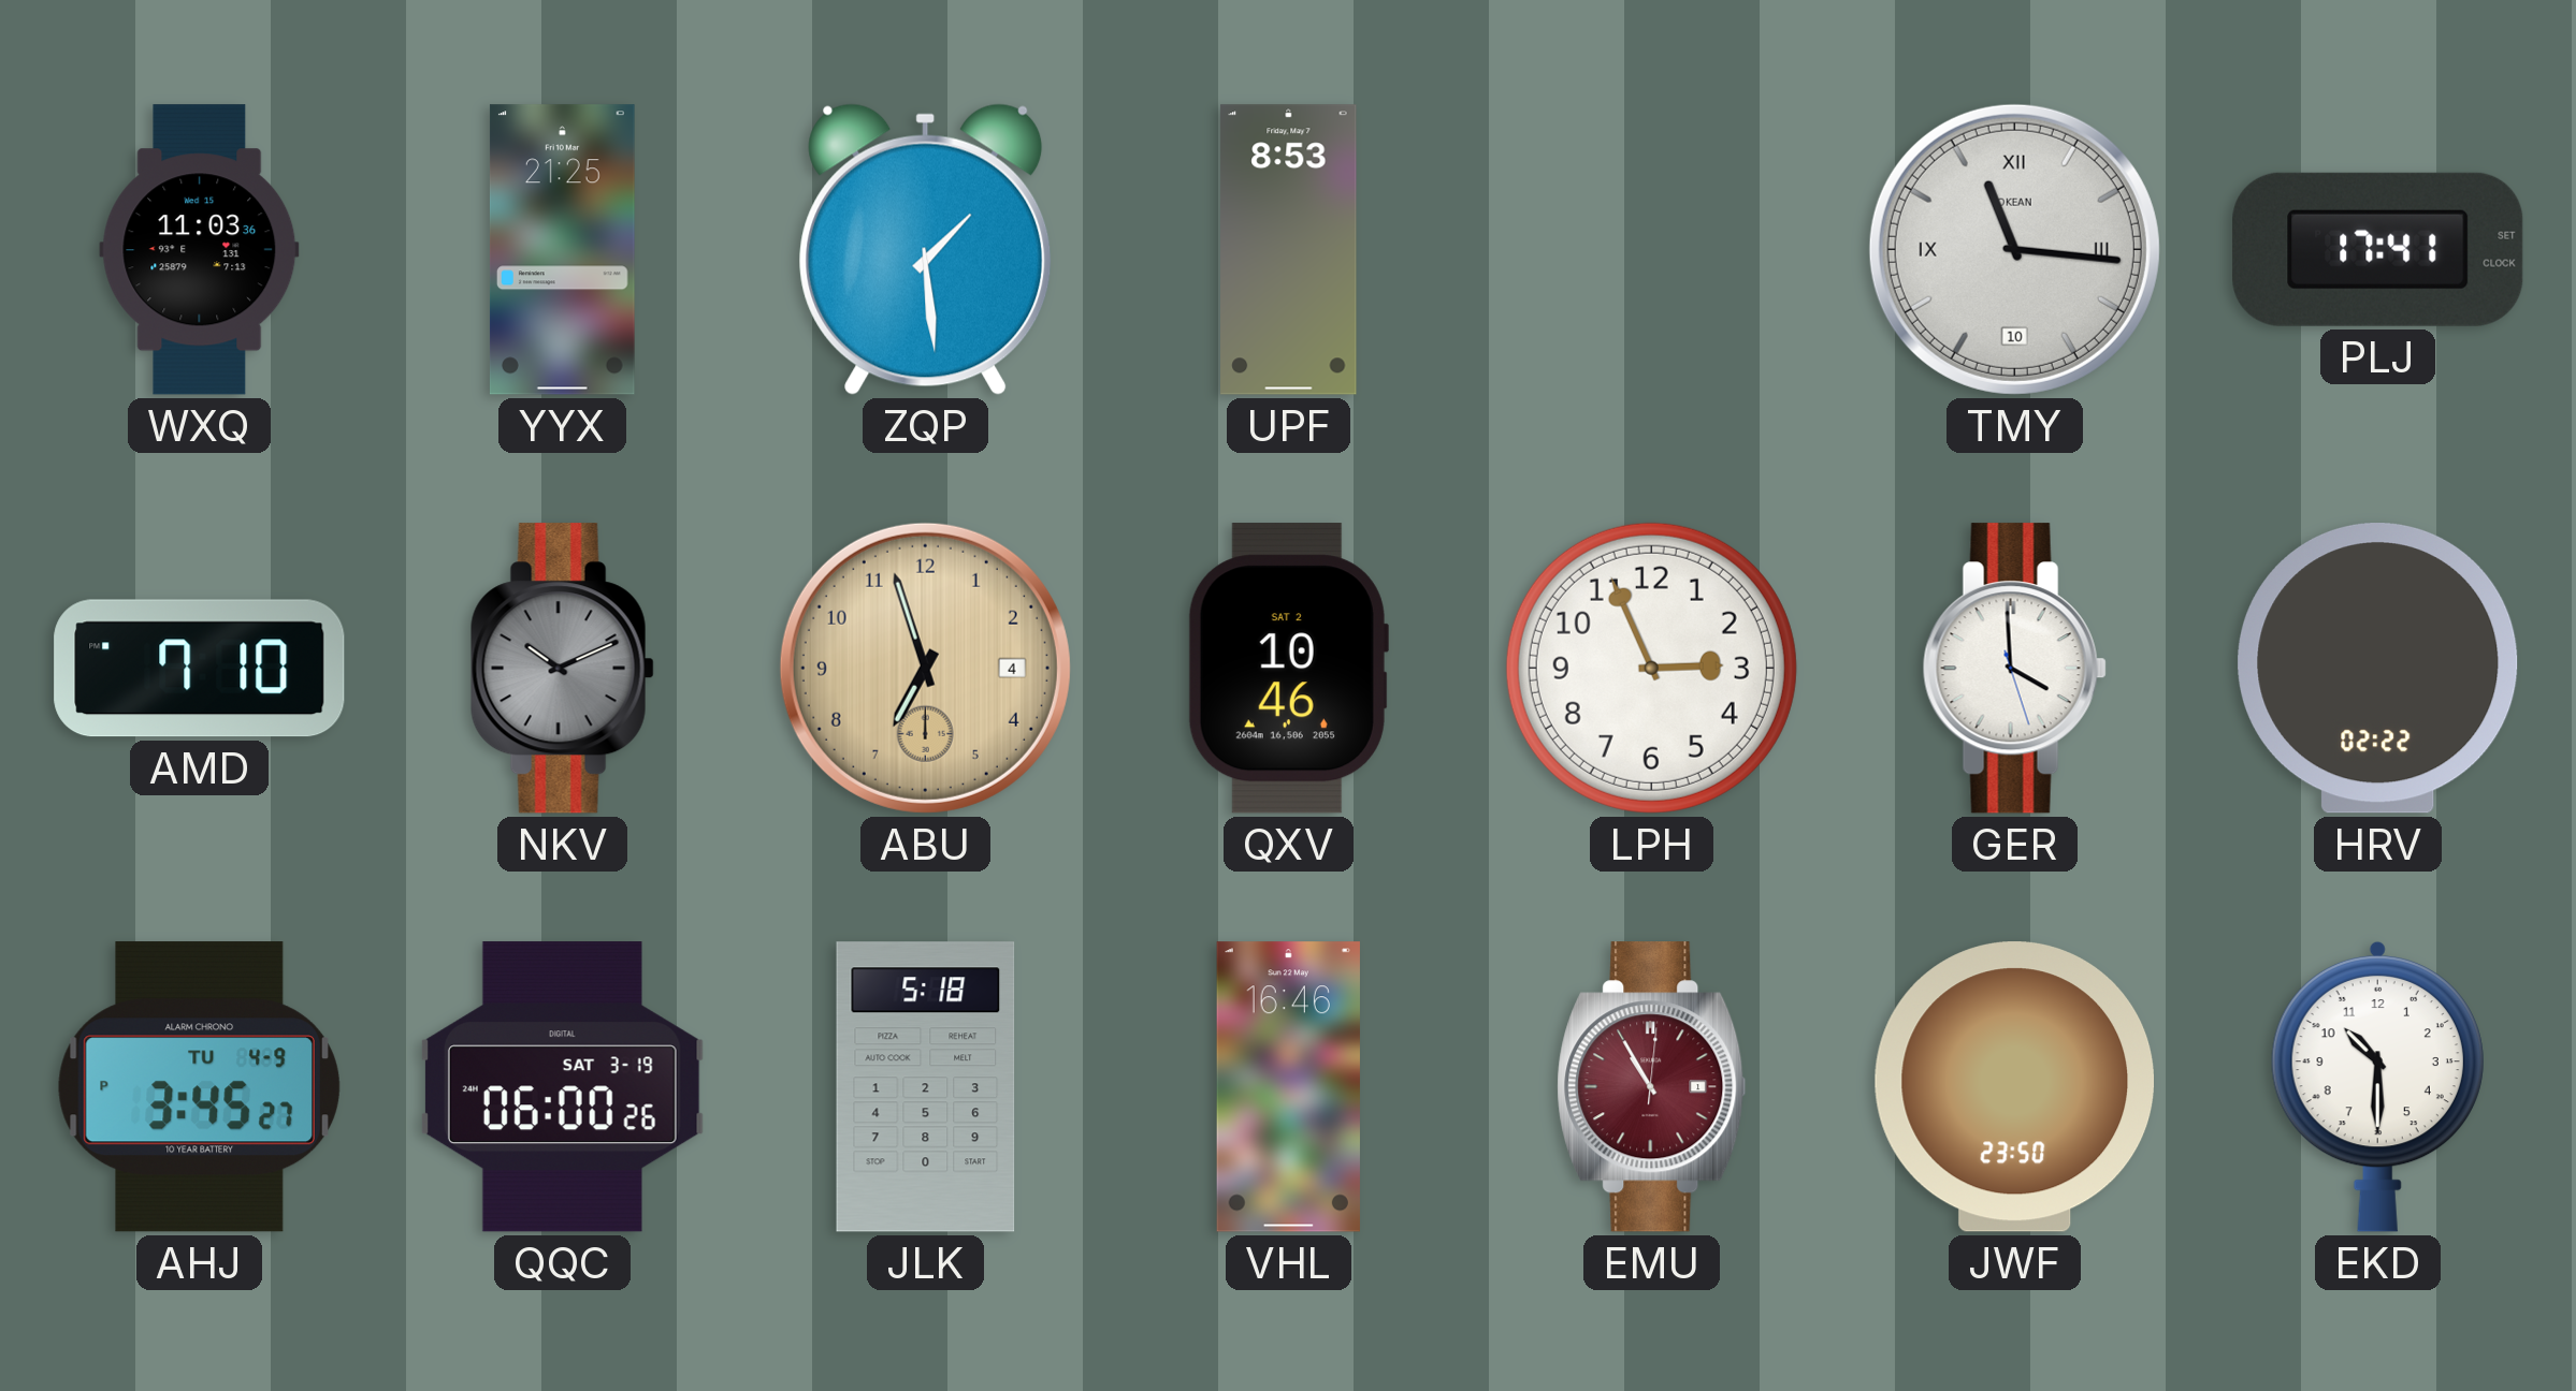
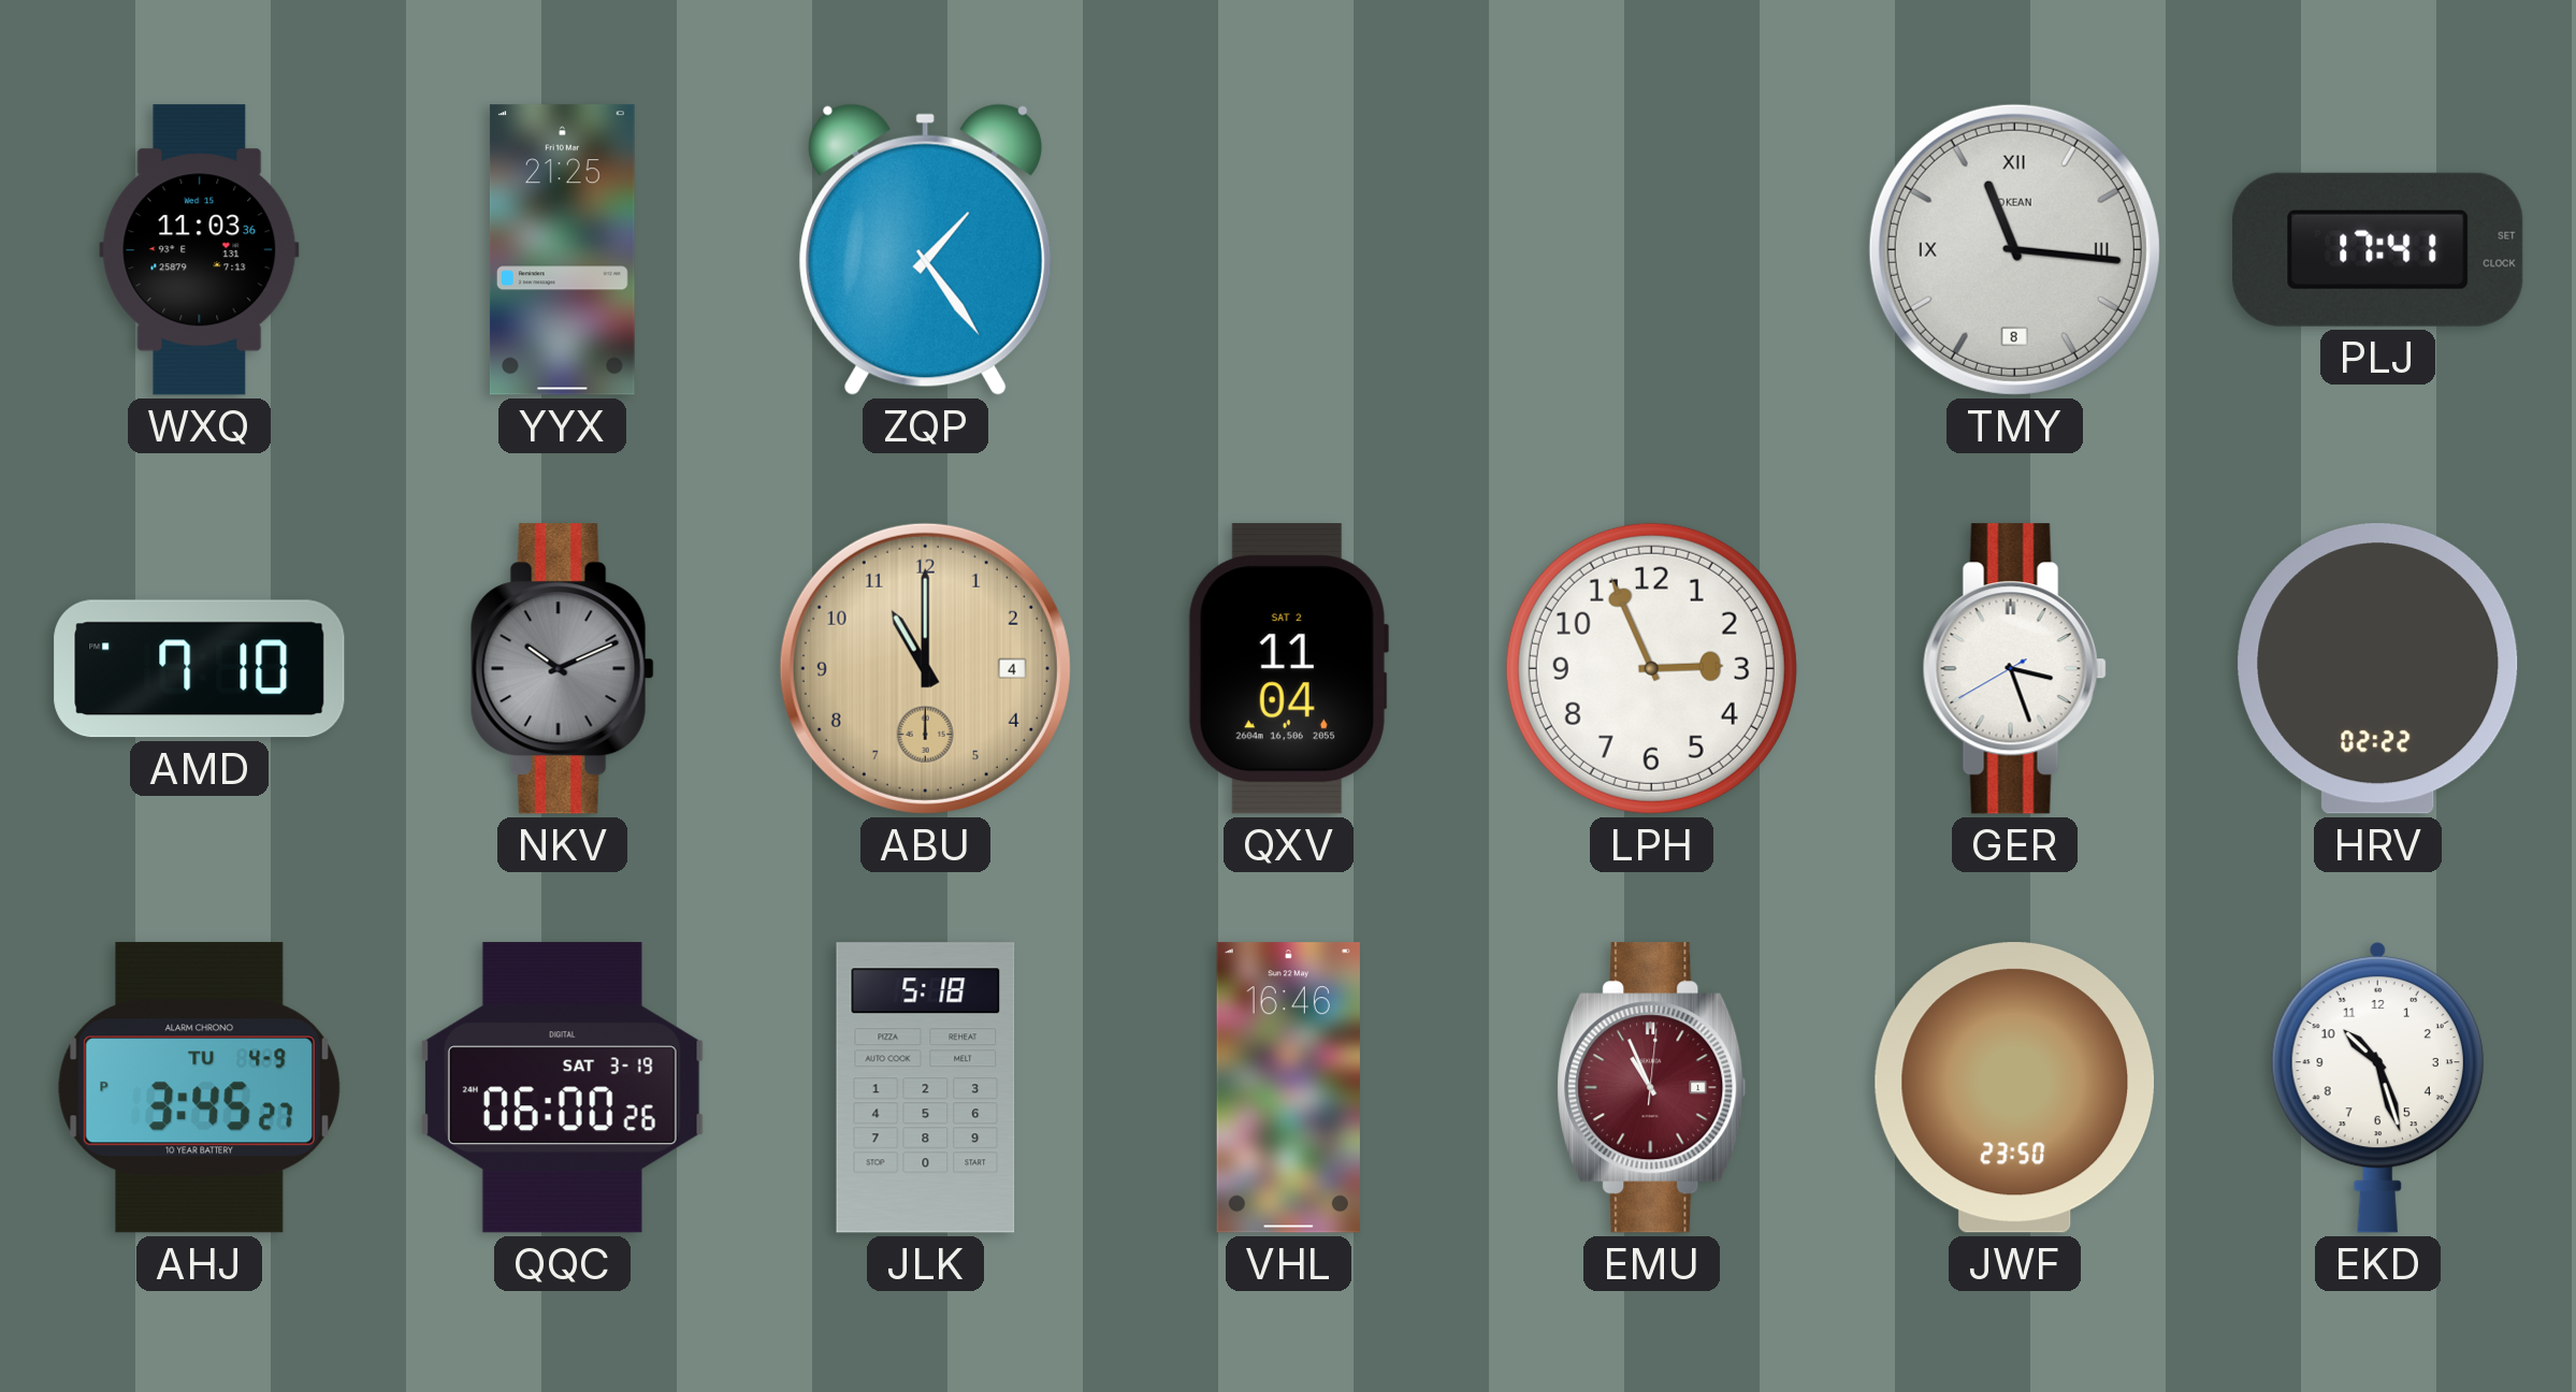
ZQP: 1:29 -> 1:24
UPF: 8:53 -> none
TMY date: 10 -> 8
ABU: 6:57 -> 11:00
QXV: 10:46 -> 11:04
GER: 3:59 -> 3:26
EMU: 10:55 -> 10:56
EKD: 10:30 -> 10:27
